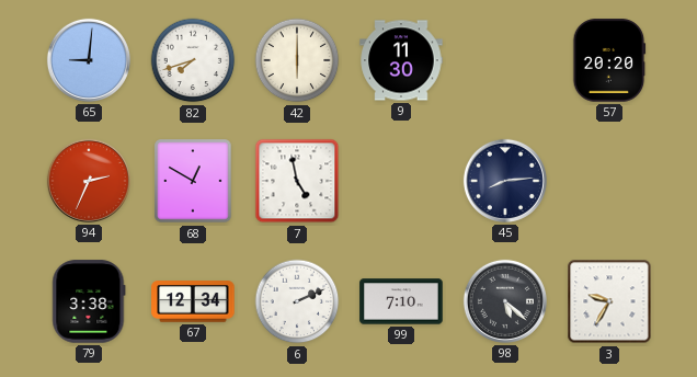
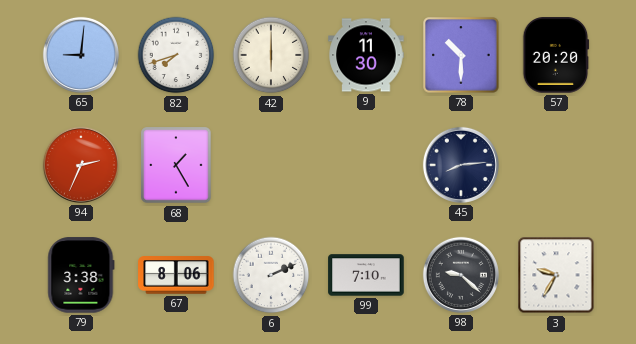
78: none -> 10:30
68: 12:50 -> 1:25
7: 4:58 -> none
67: 12:34 -> 8:06
98: 5:22 -> 9:22
